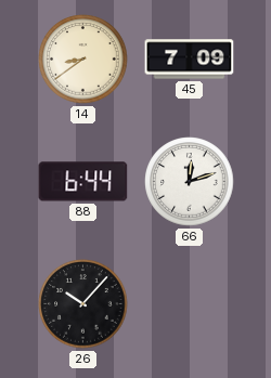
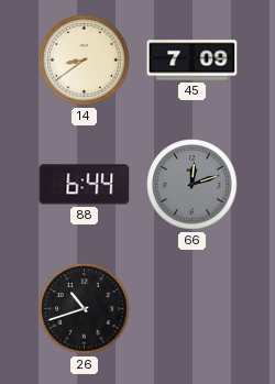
66 dial: white -> grey
26: 10:07 -> 10:42
